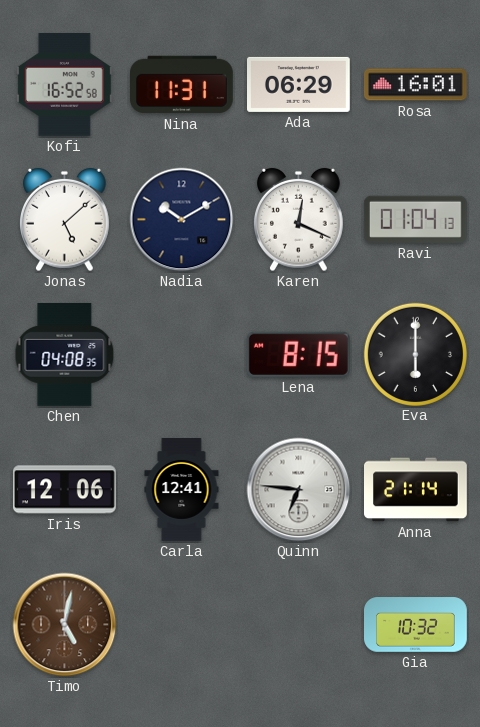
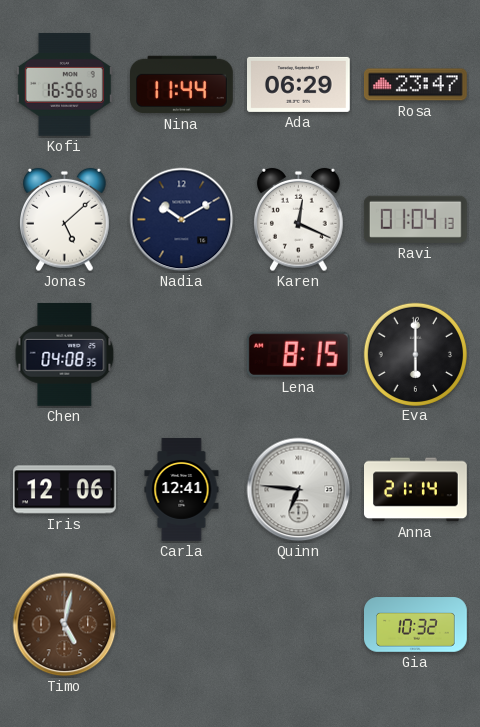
Kofi: 16:52 -> 16:56
Nina: 11:31 -> 11:44
Rosa: 16:01 -> 23:47
